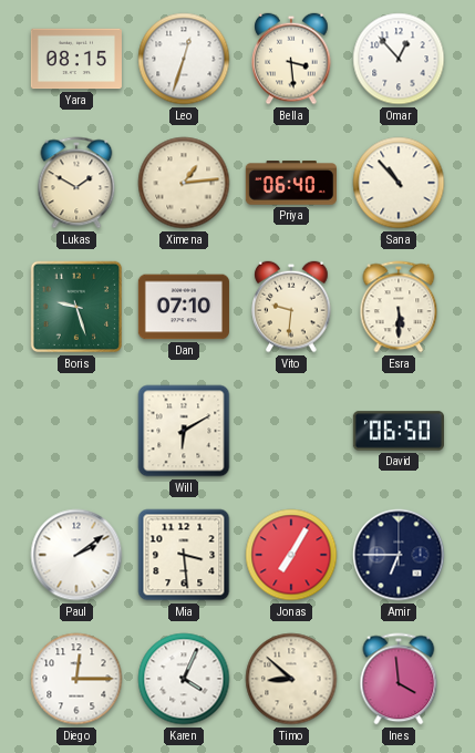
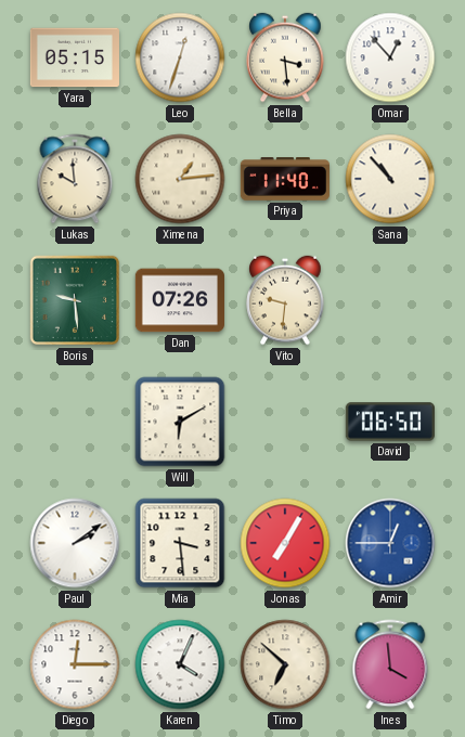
Yara: 08:15 -> 05:15
Lukas: 1:50 -> 9:59
Priya: 06:40 -> 11:40
Boris: 9:27 -> 9:29
Dan: 07:10 -> 07:26
Esra: 5:30 -> none
Amir: 6:45 -> 12:45
Amir dial: navy -> blue
Timo: 8:52 -> 6:52
